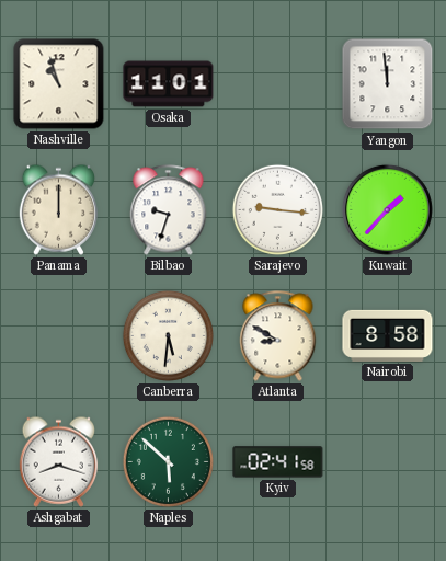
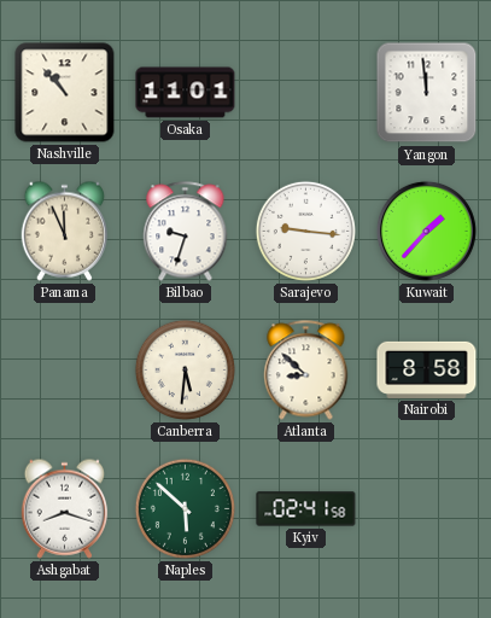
Nashville: 10:57 -> 10:53
Panama: 12:00 -> 11:56
Atlanta: 8:50 -> 8:52
